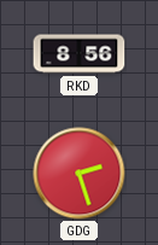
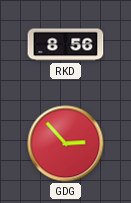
GDG: 2:27 -> 2:53
